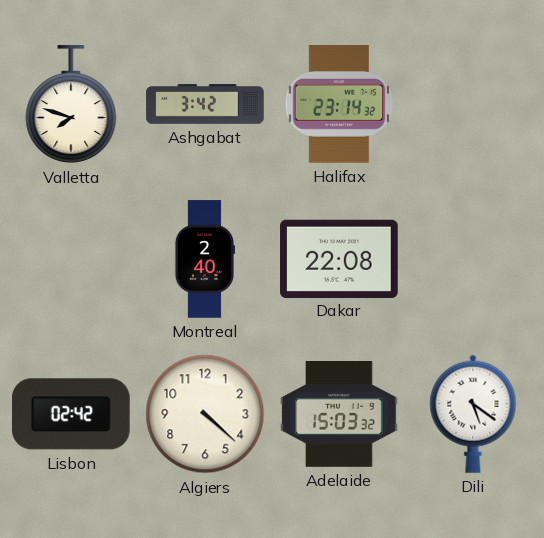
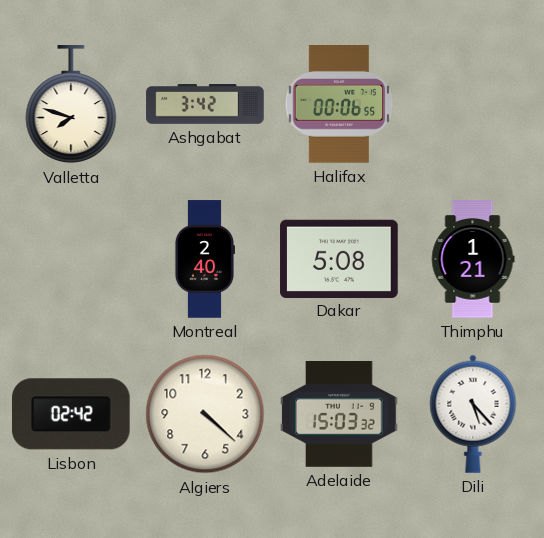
Halifax: 23:14 -> 00:06
Dakar: 22:08 -> 5:08
Thimphu: none -> 1:21
Dili: 5:21 -> 5:23
